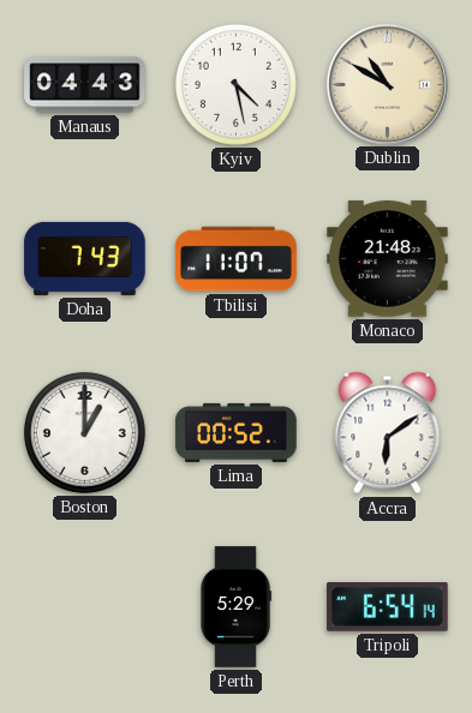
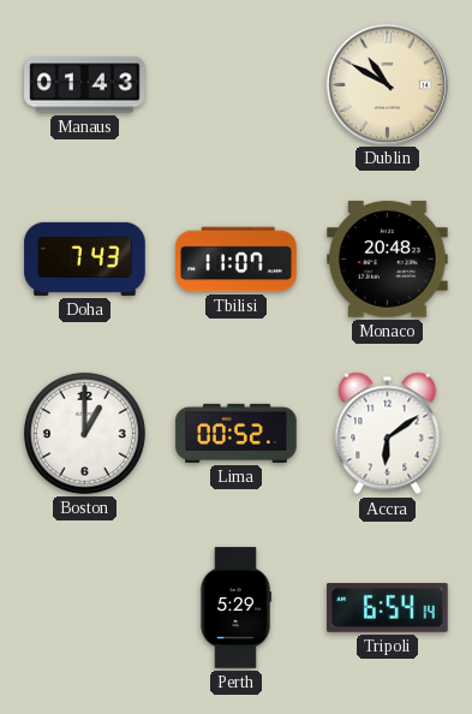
Manaus: 04:43 -> 01:43
Kyiv: 4:28 -> none
Monaco: 21:48 -> 20:48
